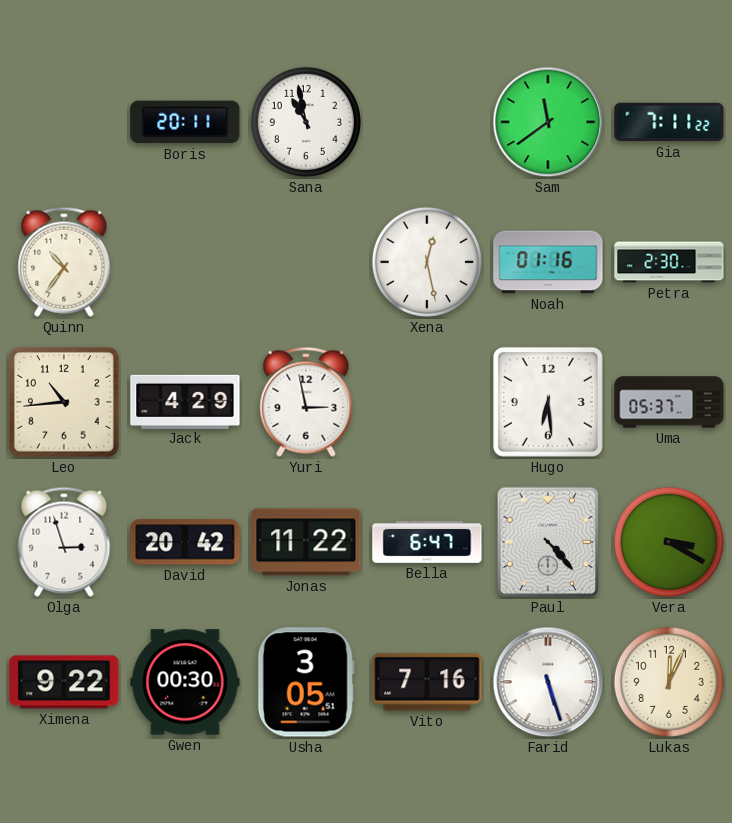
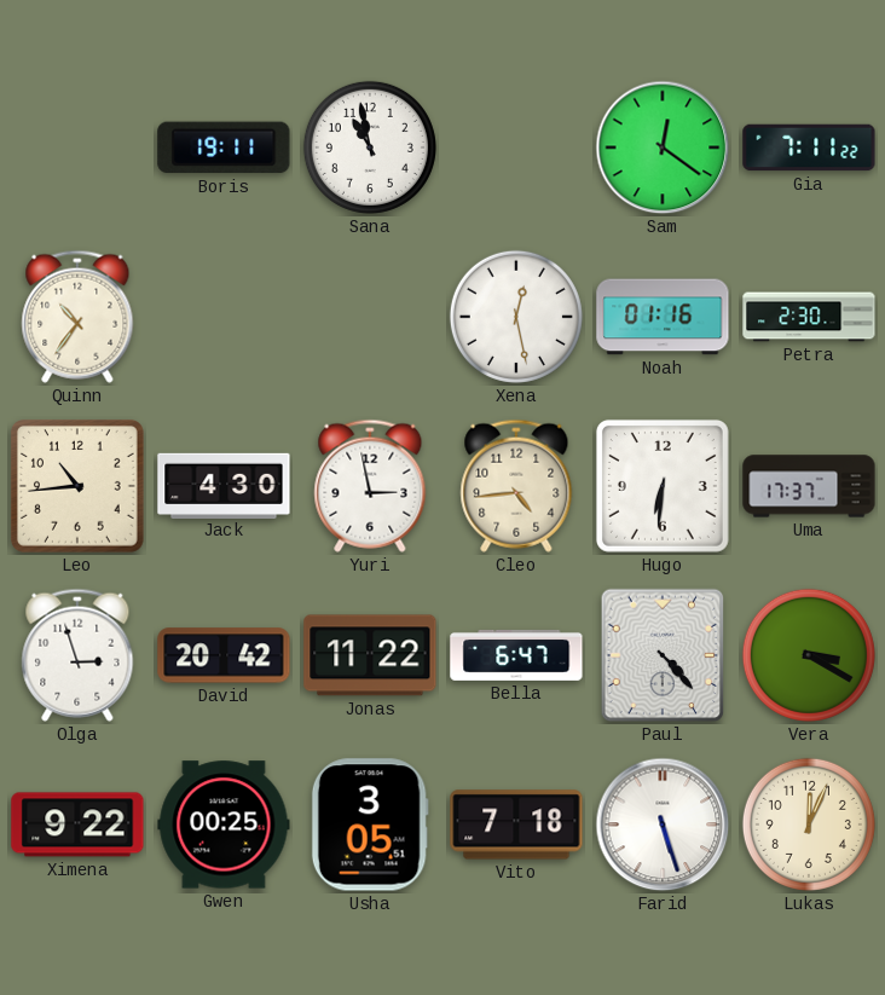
Boris: 20:11 -> 19:11
Sam: 11:39 -> 12:21
Jack: 4:29 -> 4:30
Cleo: none -> 4:44
Hugo: 6:29 -> 6:31
Uma: 05:37 -> 17:37
Gwen: 00:30 -> 00:25
Vito: 7:16 -> 7:18
